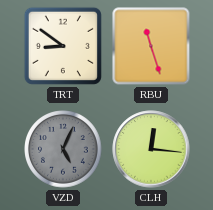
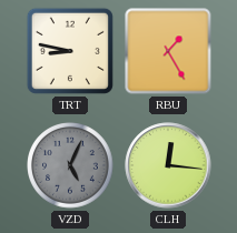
TRT: 8:51 -> 8:47
RBU: 11:27 -> 1:25
